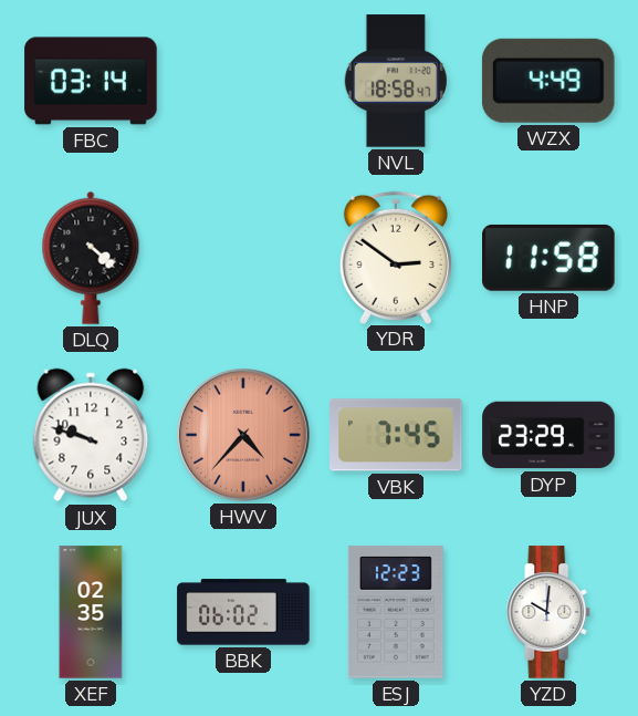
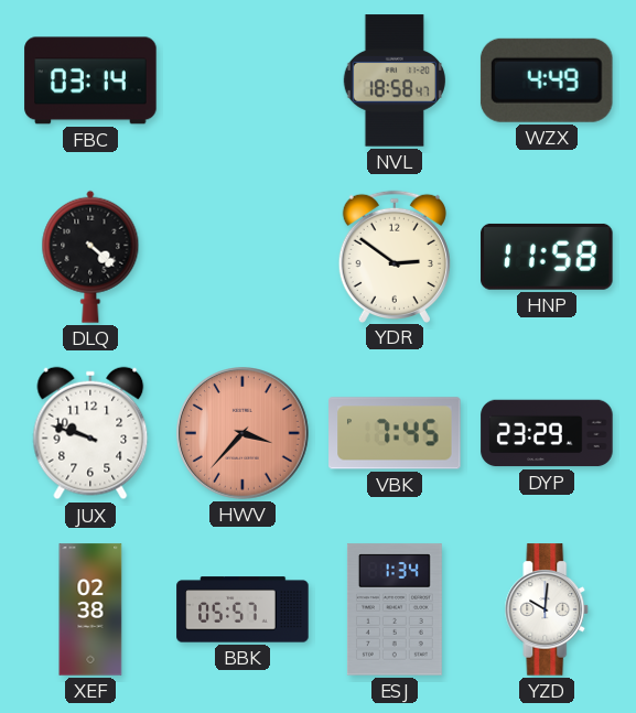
HWV: 4:37 -> 3:37
XEF: 02:35 -> 02:38
BBK: 06:02 -> 05:57
ESJ: 12:23 -> 1:34
